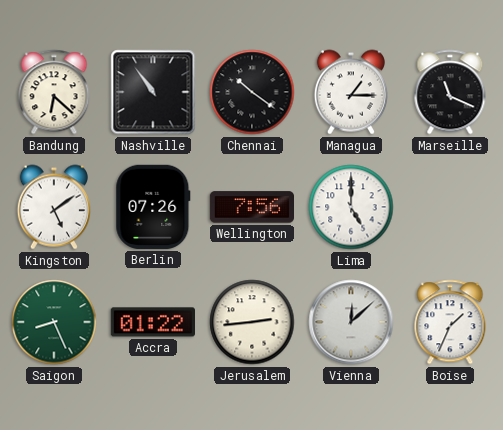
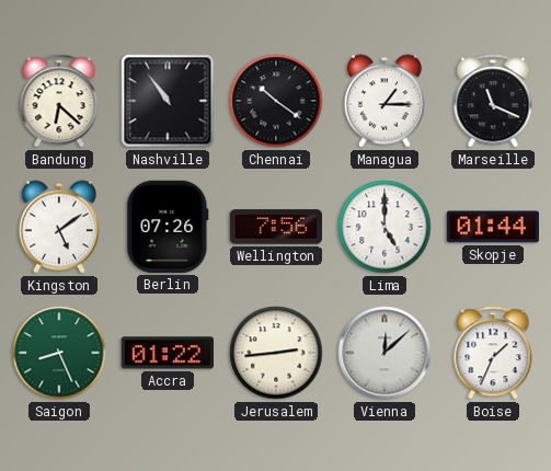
Skopje: none -> 01:44
